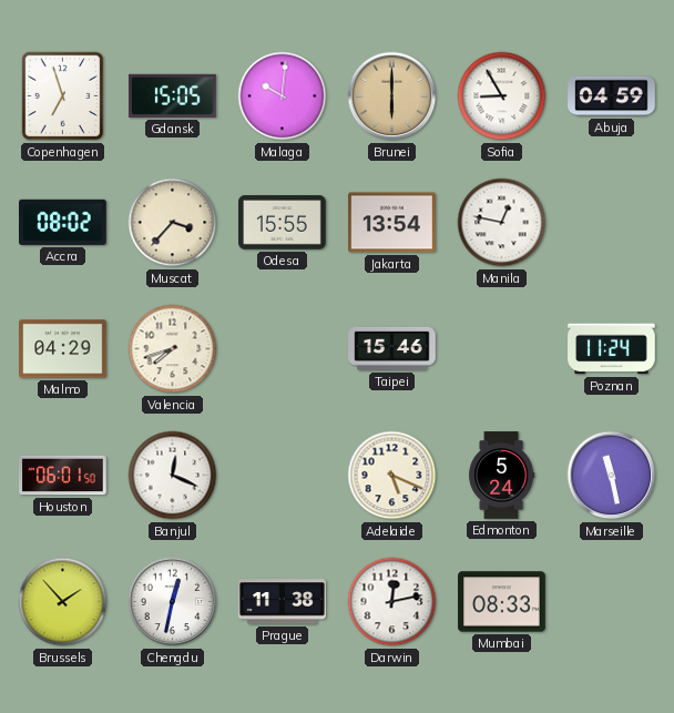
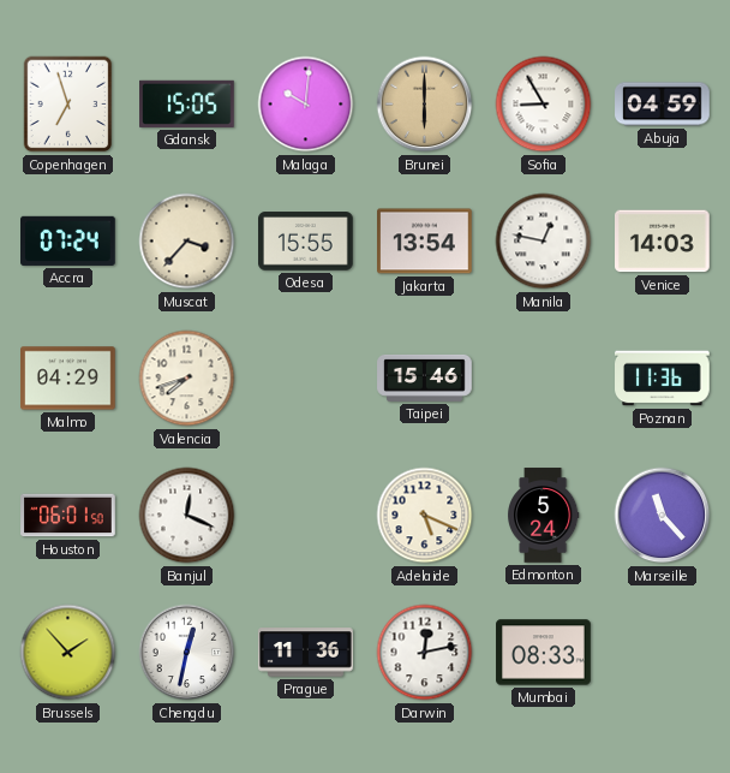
Accra: 08:02 -> 07:24
Venice: none -> 14:03
Poznan: 11:24 -> 11:36
Marseille: 11:28 -> 11:23
Prague: 11:38 -> 11:36
